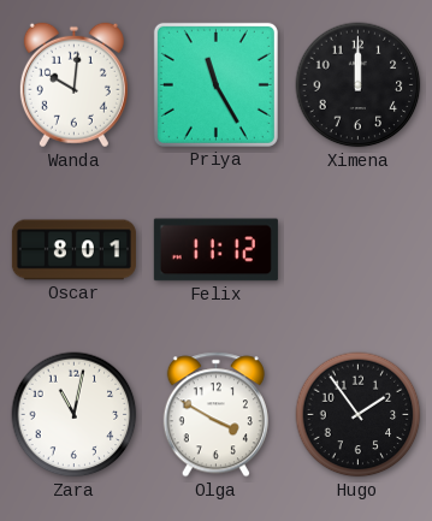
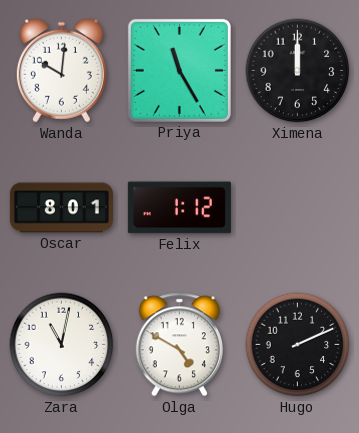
Felix: 11:12 -> 1:12
Olga: 3:50 -> 4:50
Hugo: 1:54 -> 2:11
